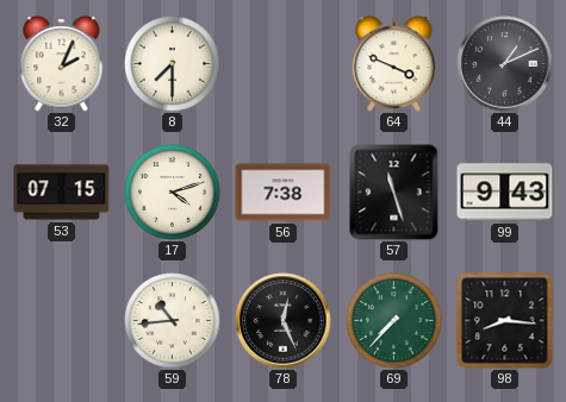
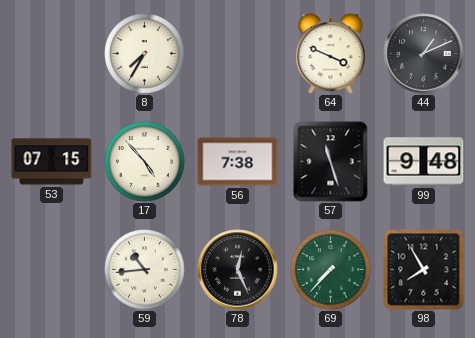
32: 2:04 -> none
8: 7:30 -> 7:35
17: 4:12 -> 4:53
99: 9:43 -> 9:48
98: 8:16 -> 7:55
